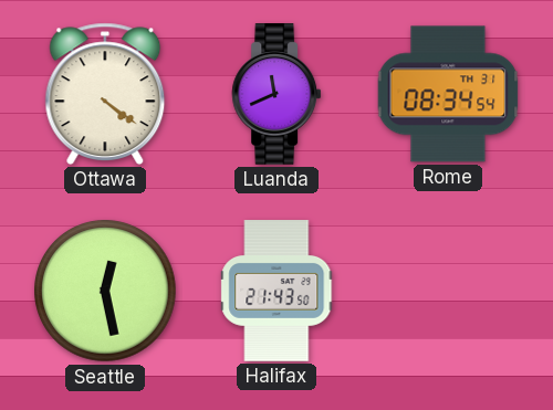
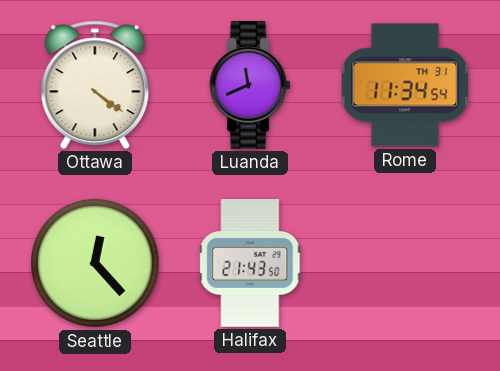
Rome: 08:34 -> 11:34
Seattle: 12:28 -> 12:23
